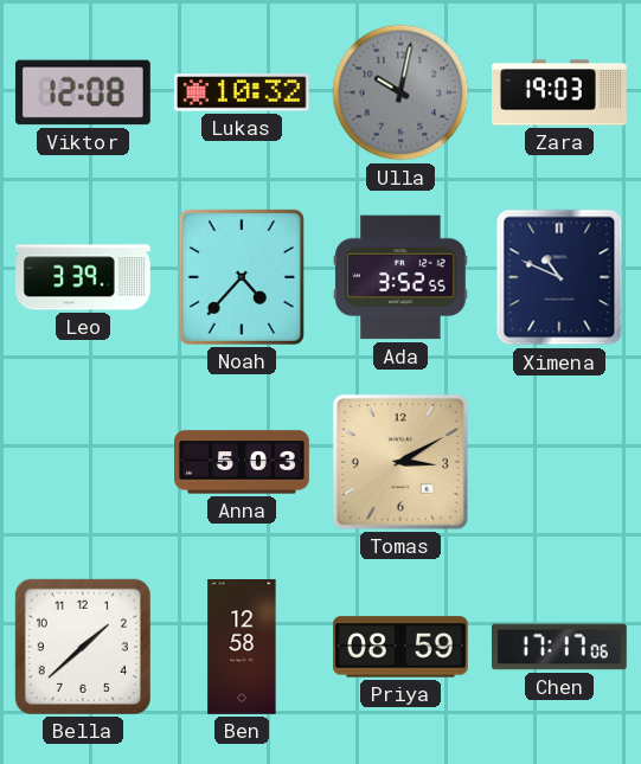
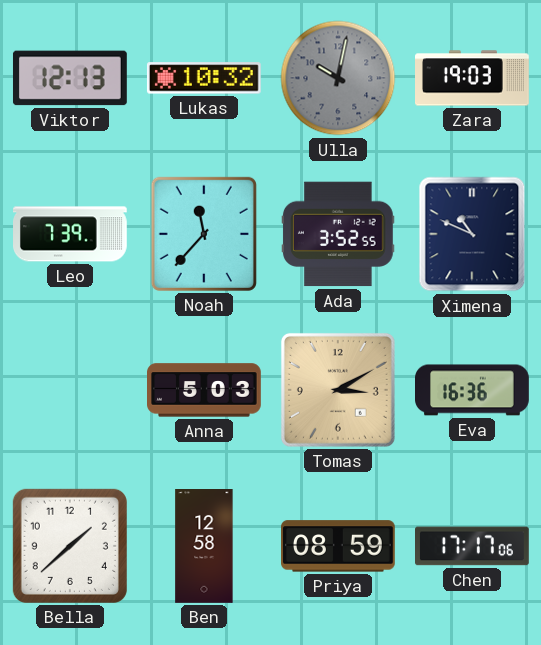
Viktor: 12:08 -> 12:13
Leo: 3:39 -> 7:39
Noah: 4:37 -> 11:37
Eva: none -> 16:36
